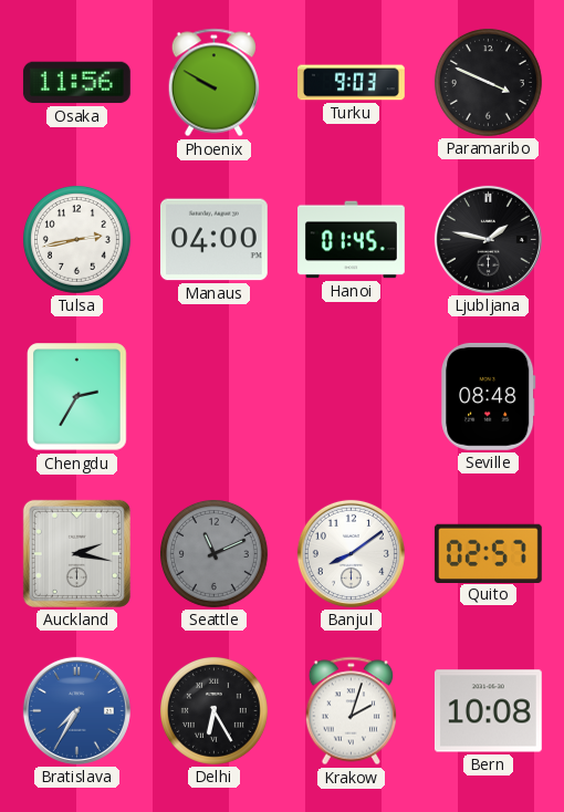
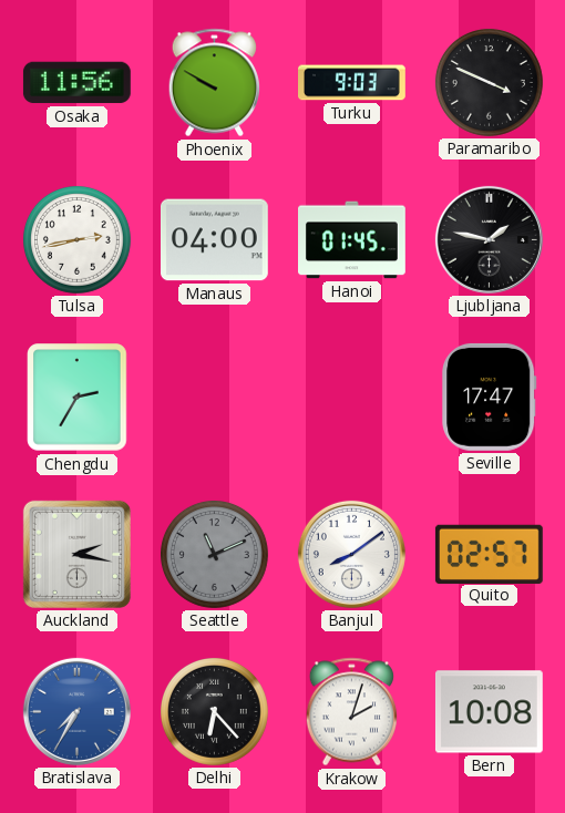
Seville: 08:48 -> 17:47
Delhi: 6:25 -> 6:23
